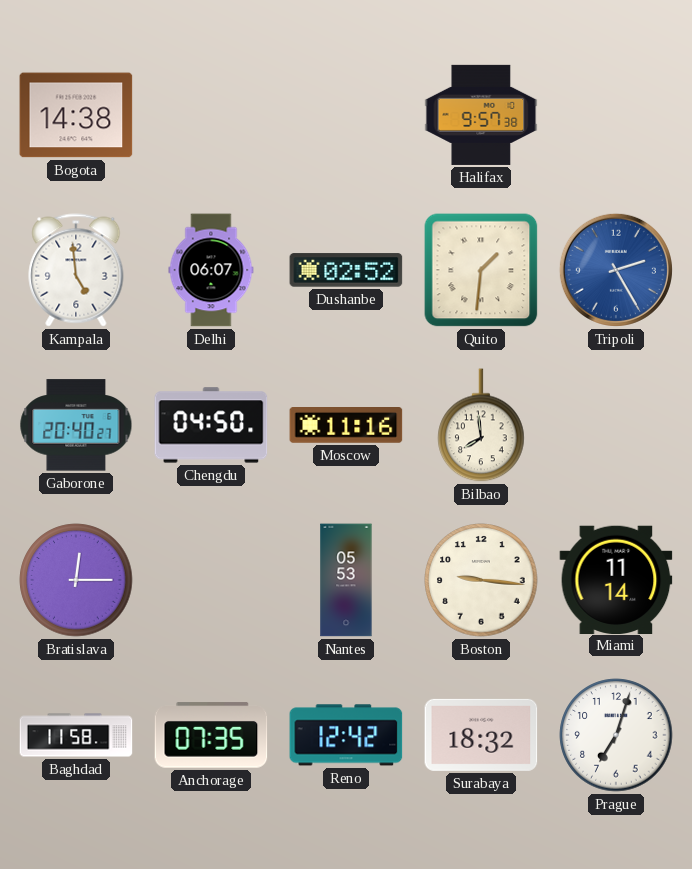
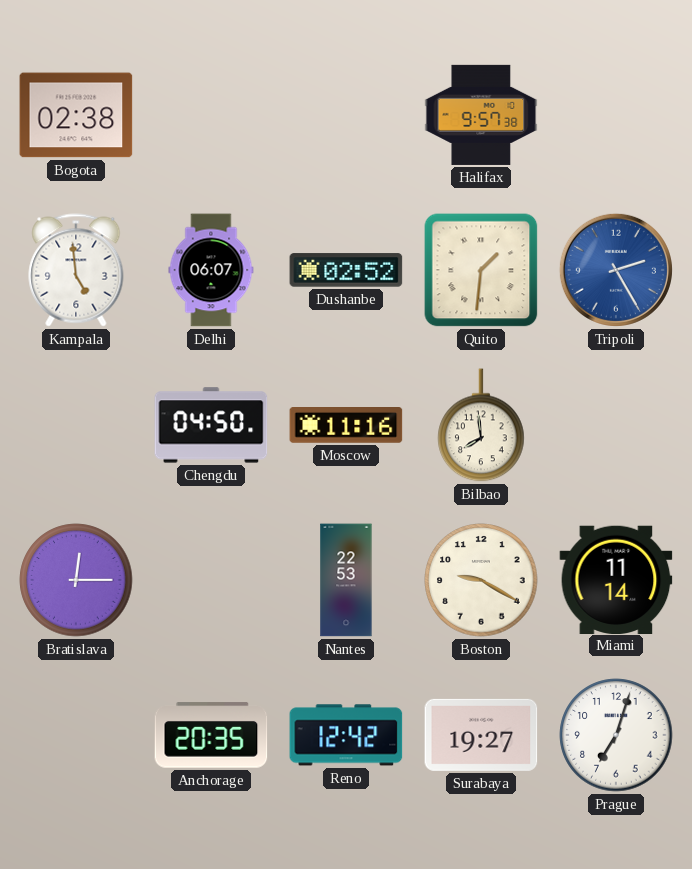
Bogota: 14:38 -> 02:38
Gaborone: 20:40 -> none
Nantes: 05:53 -> 22:53
Boston: 9:16 -> 9:20
Baghdad: 11:58 -> none
Anchorage: 07:35 -> 20:35
Surabaya: 18:32 -> 19:27
